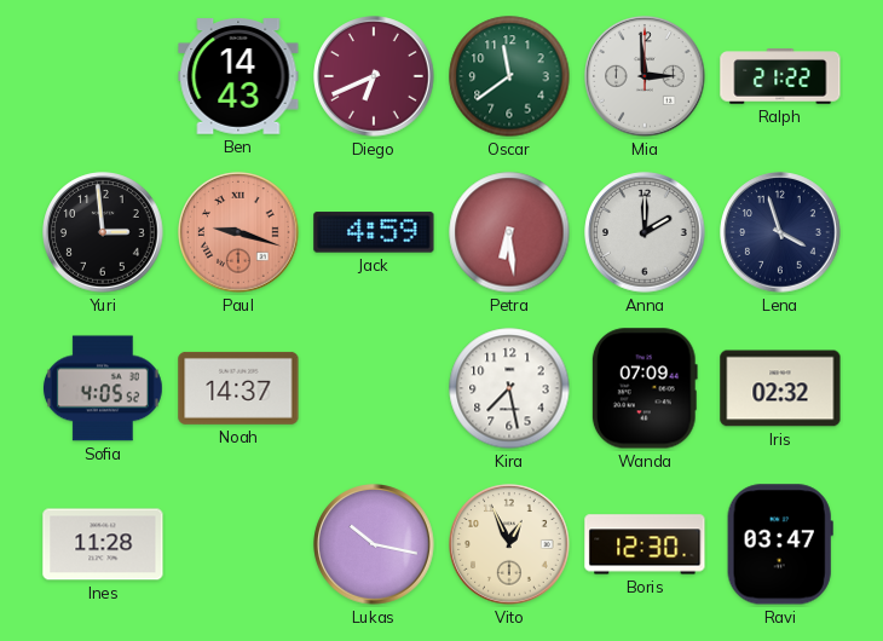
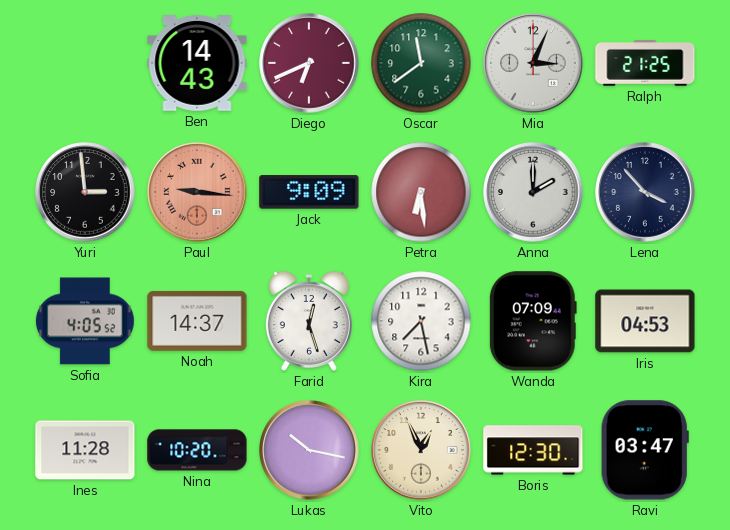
Mia: 2:59 -> 3:04
Ralph: 21:22 -> 21:25
Paul: 9:18 -> 9:16
Jack: 4:59 -> 9:09
Lena: 3:57 -> 3:53
Farid: none -> 12:27
Iris: 02:32 -> 04:53
Nina: none -> 10:20
